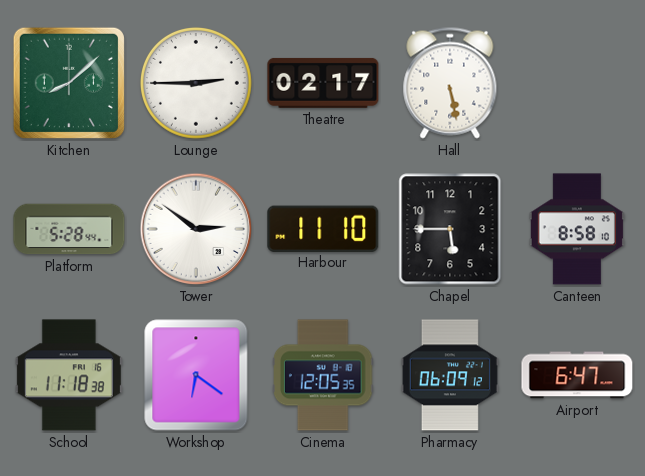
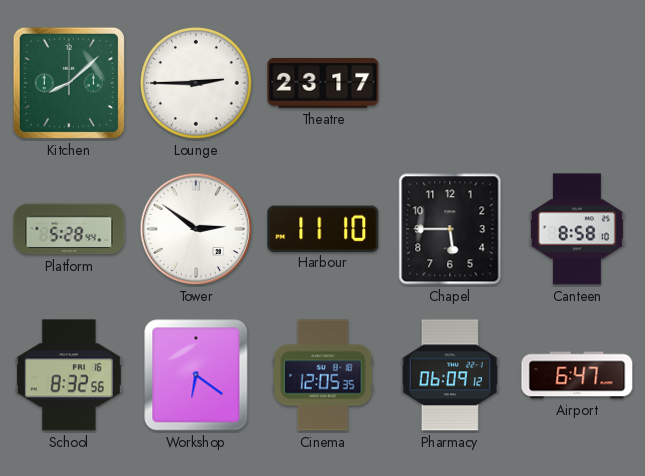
Theatre: 02:17 -> 23:17
Hall: 5:28 -> none
School: 11:18 -> 8:32
